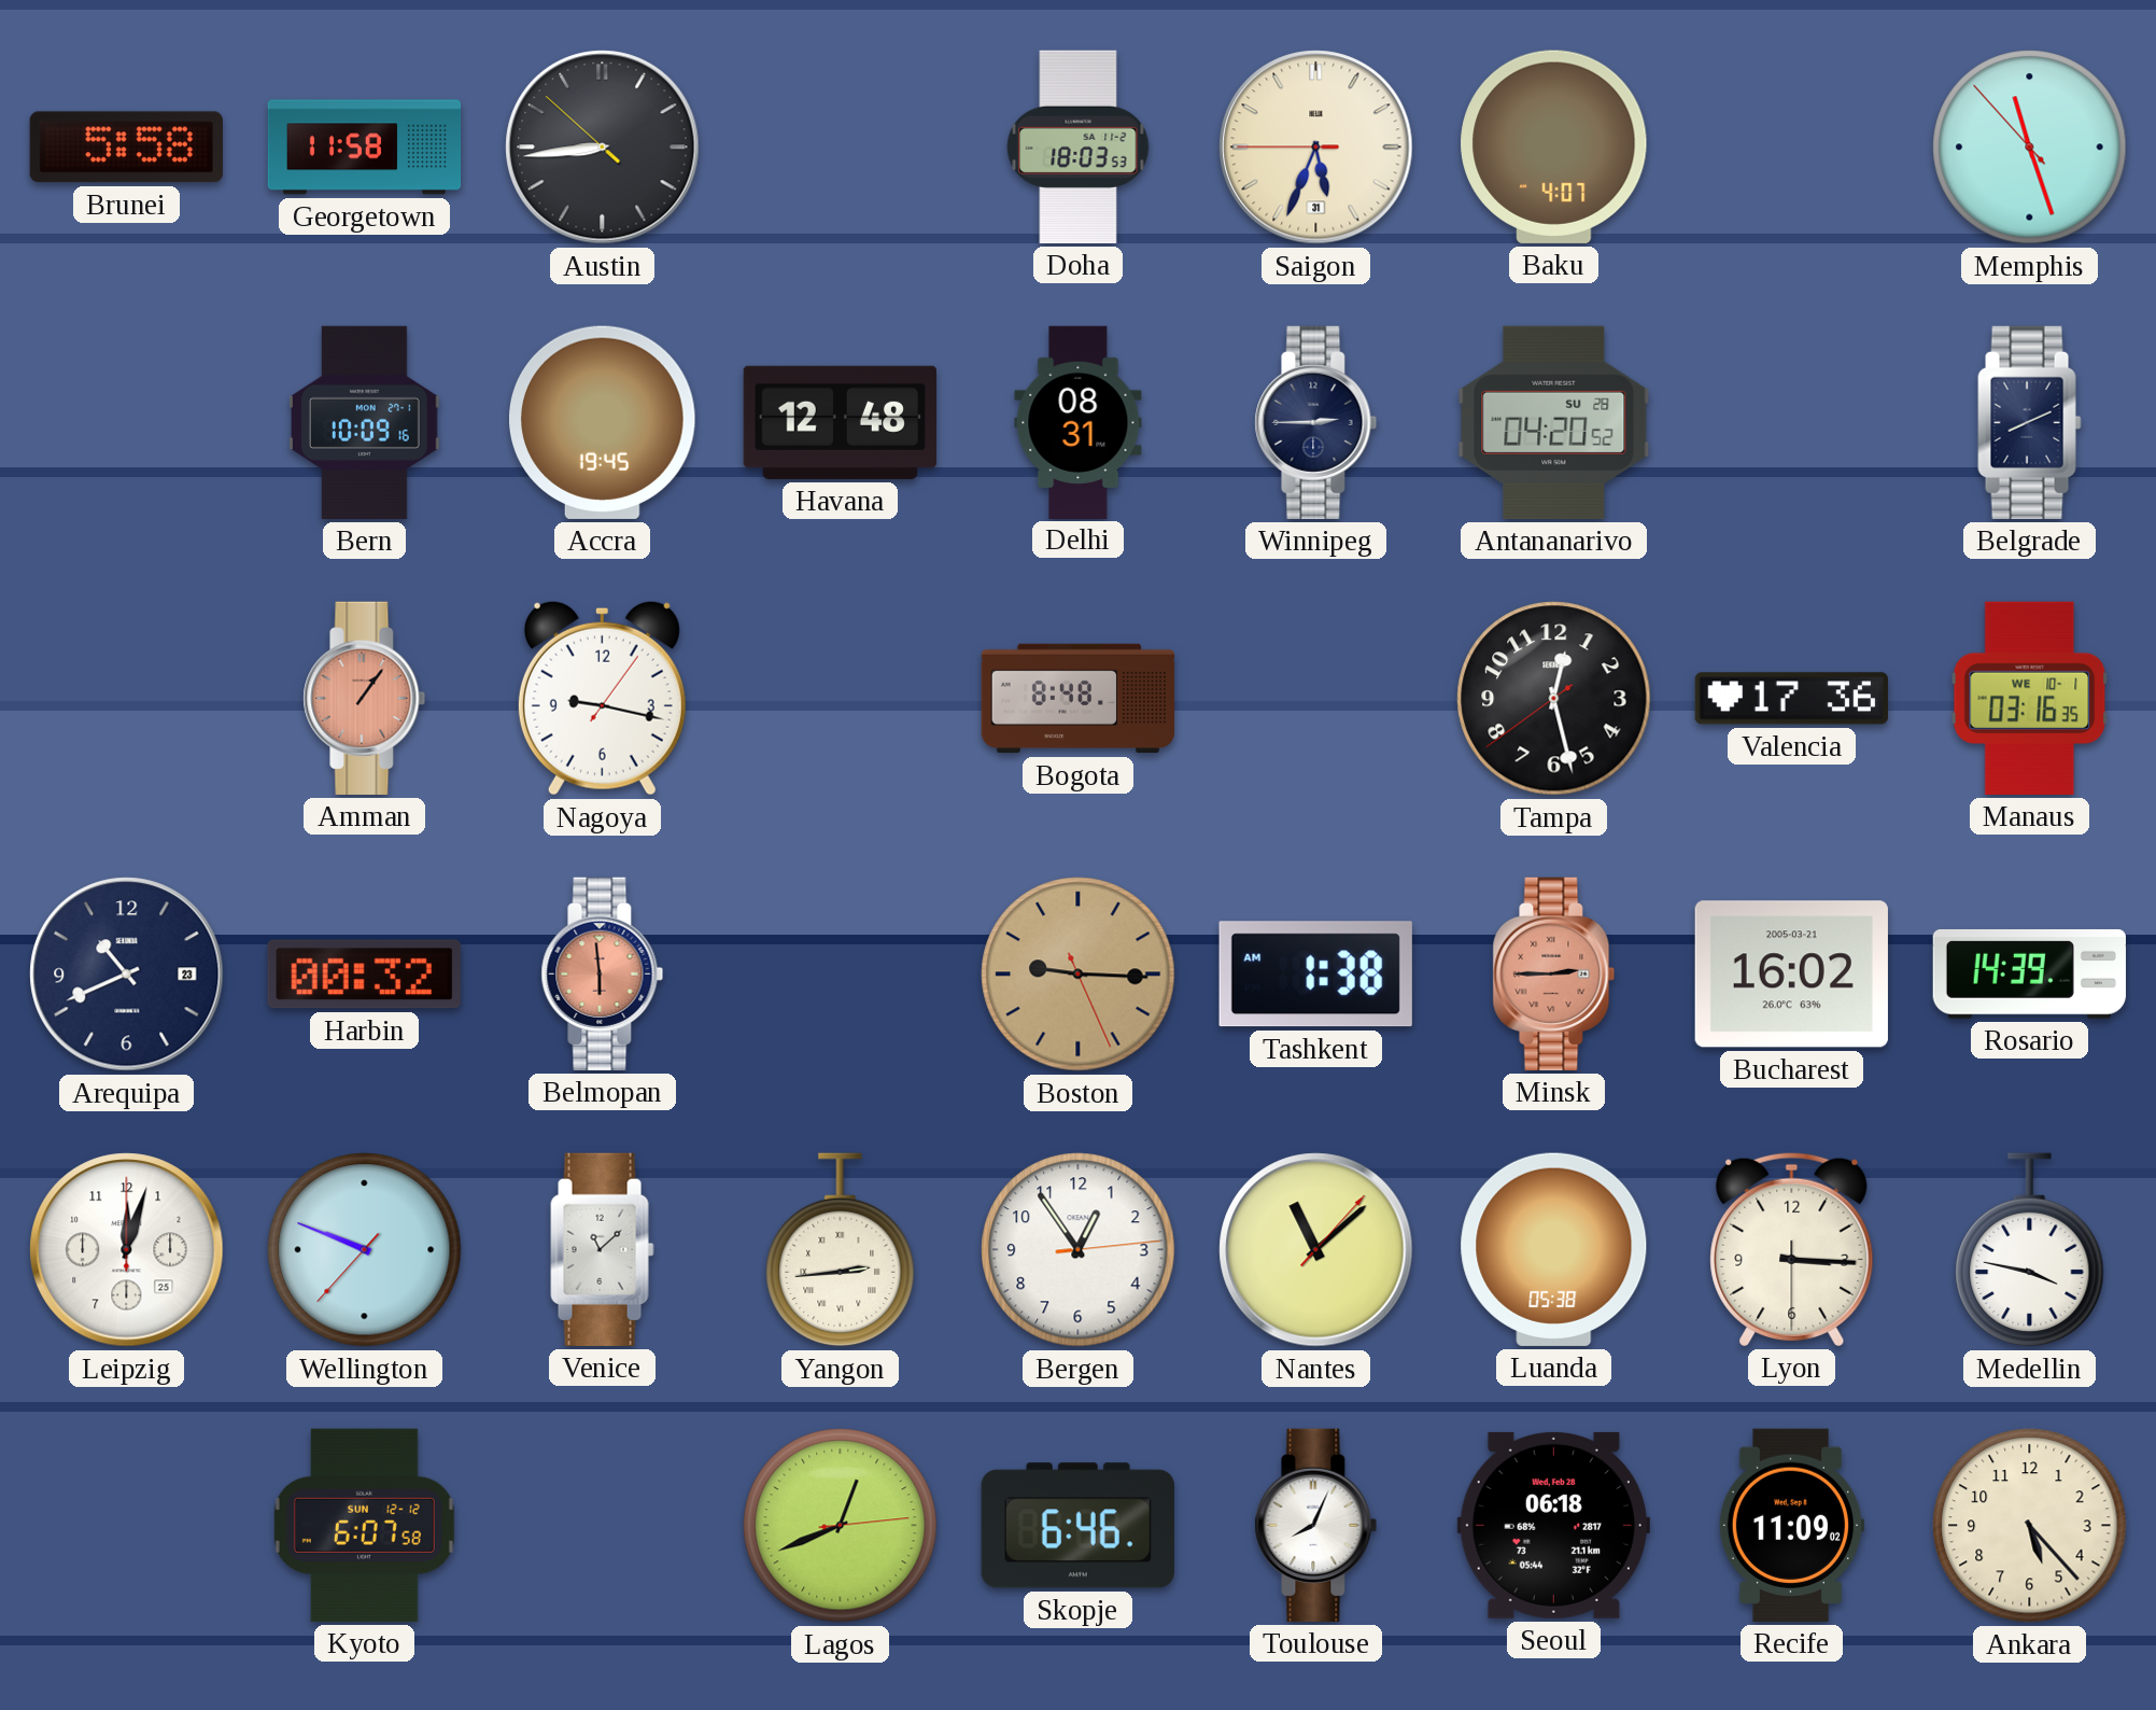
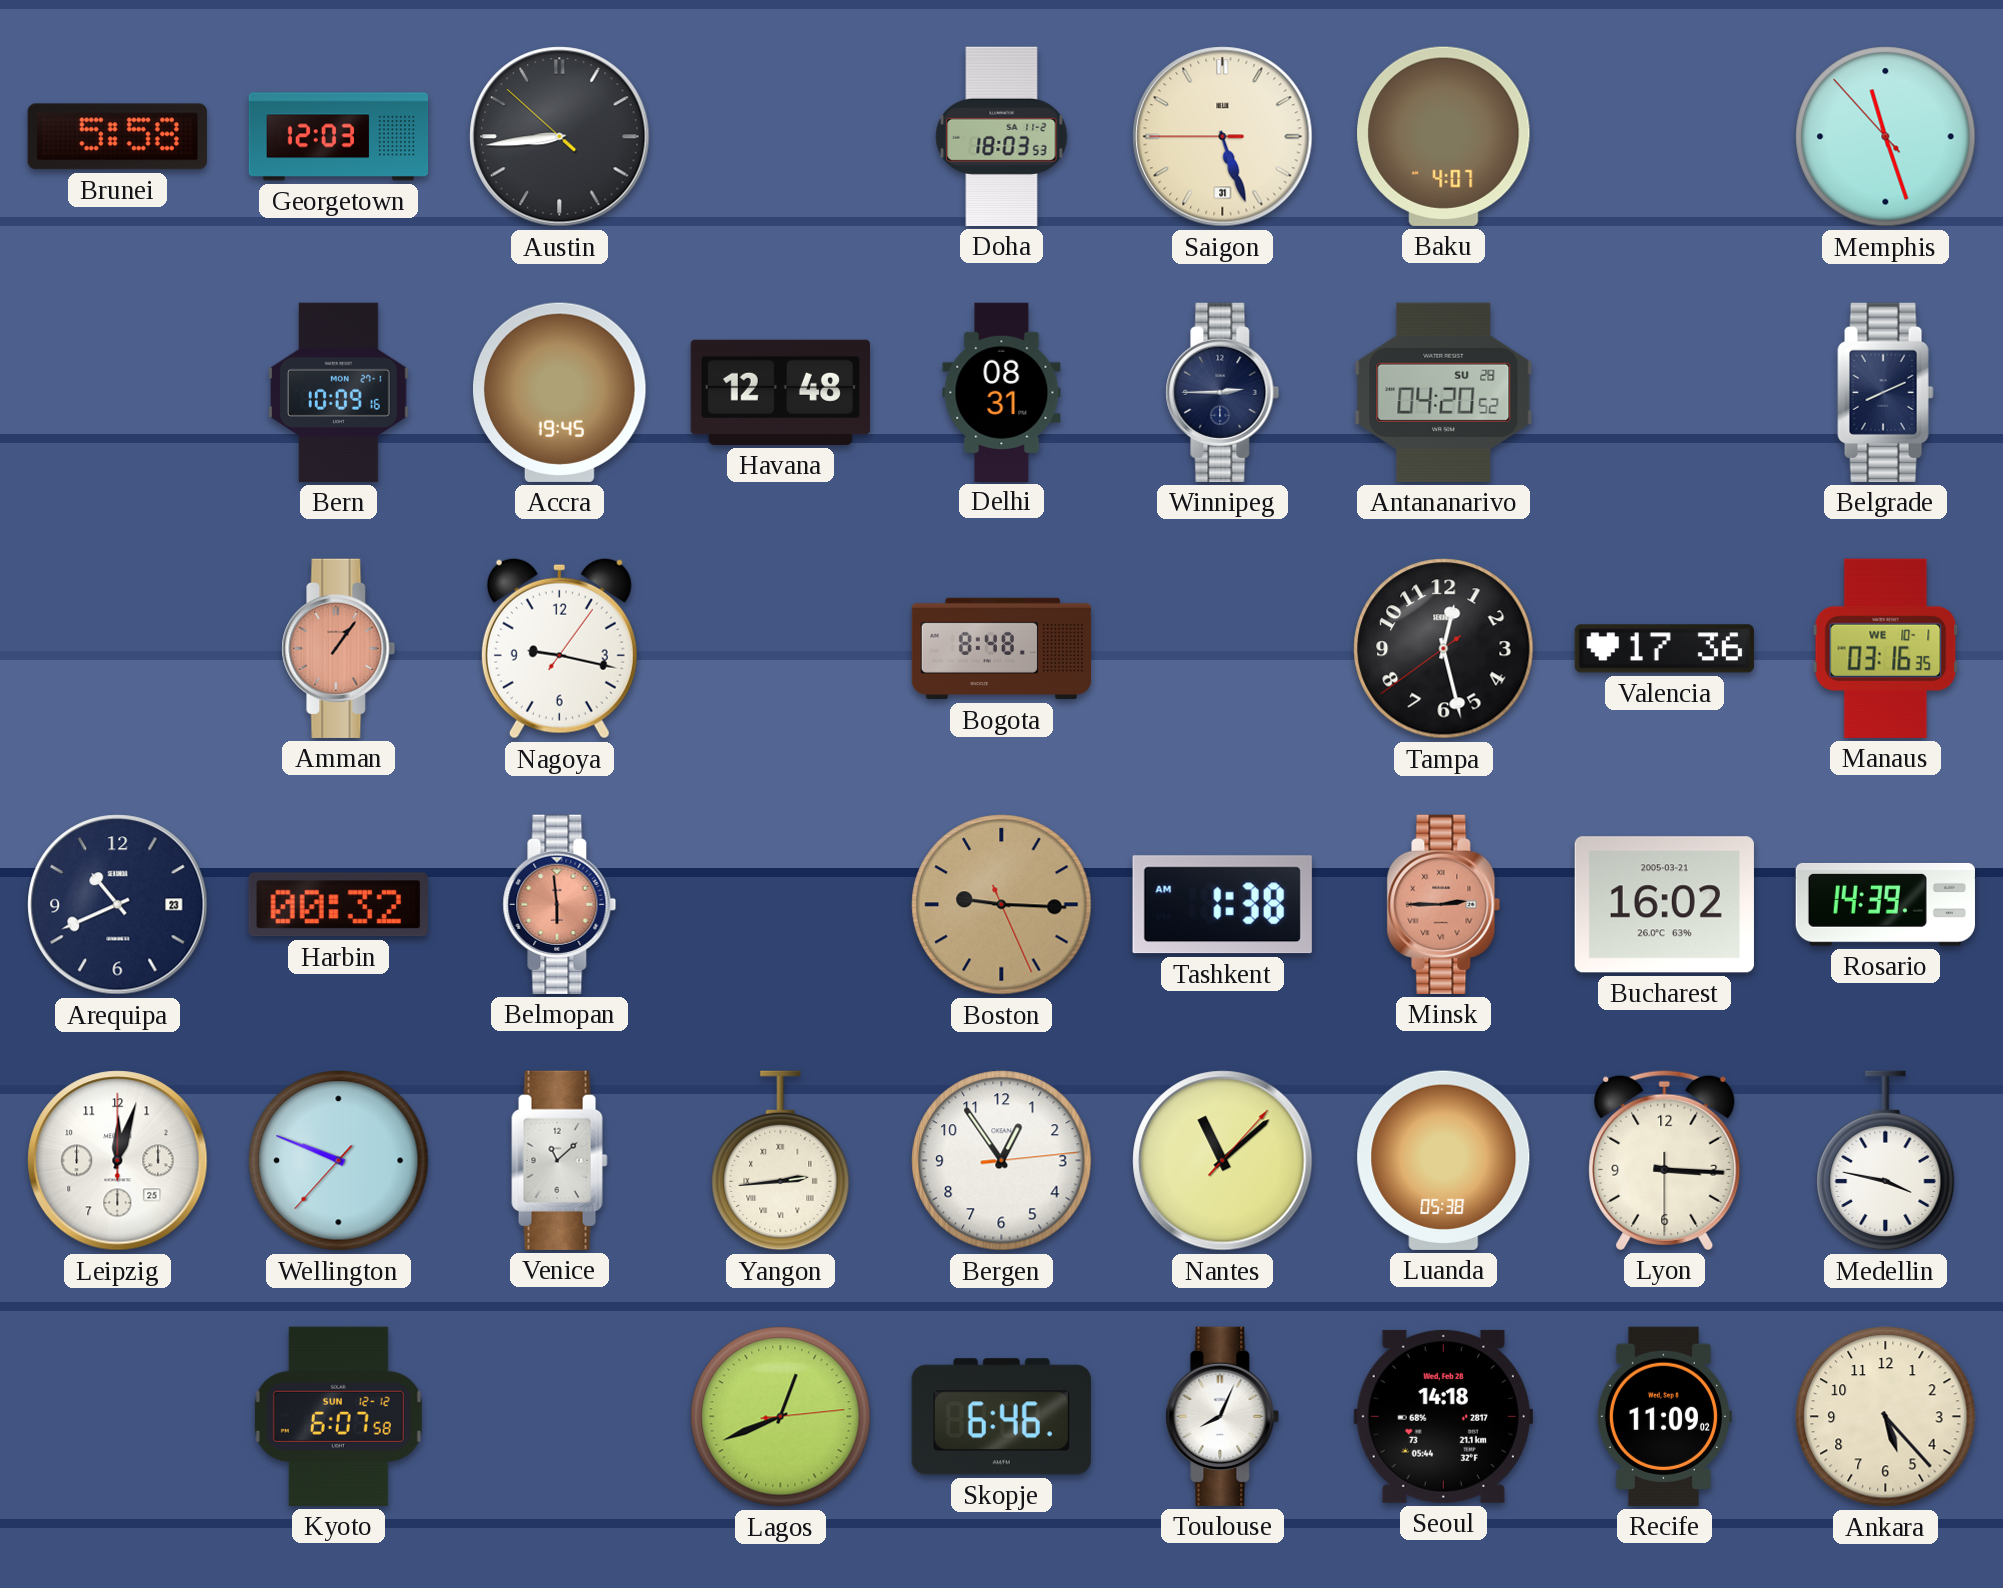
Georgetown: 11:58 -> 12:03
Saigon: 5:33 -> 5:26
Seoul: 06:18 -> 14:18
